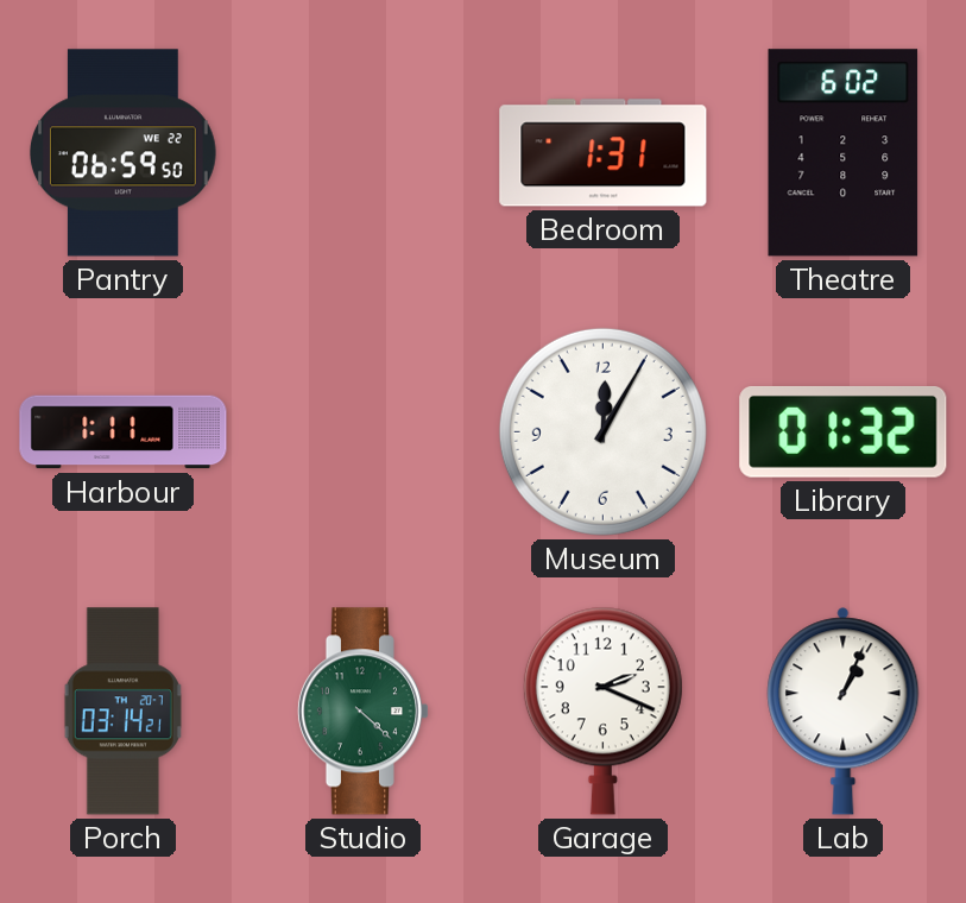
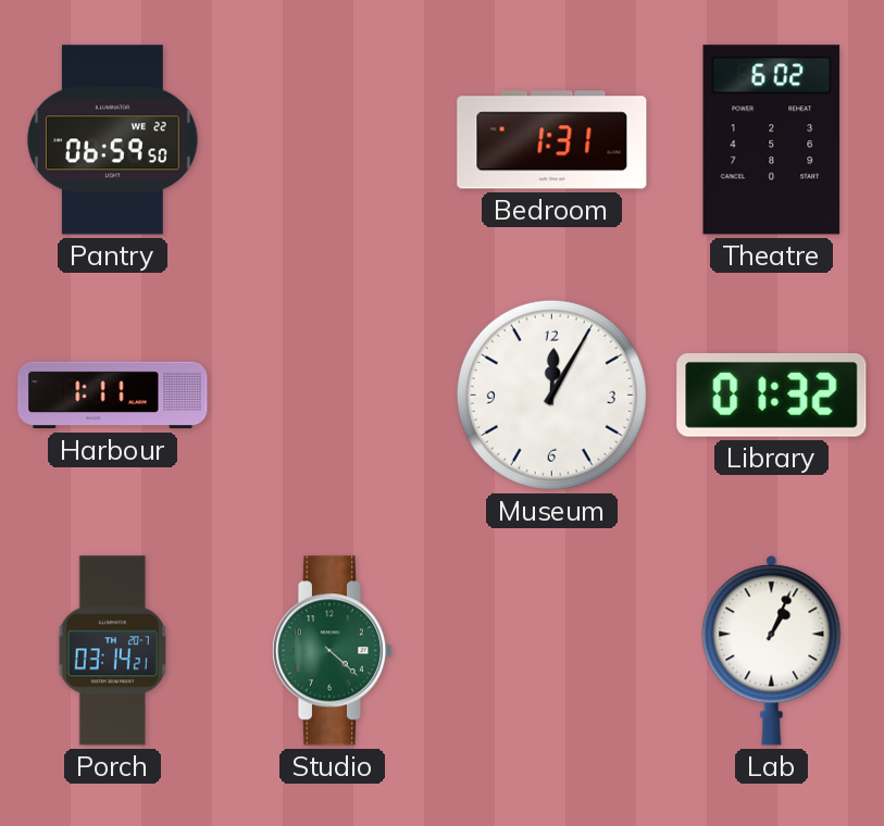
Garage: 2:19 -> none
